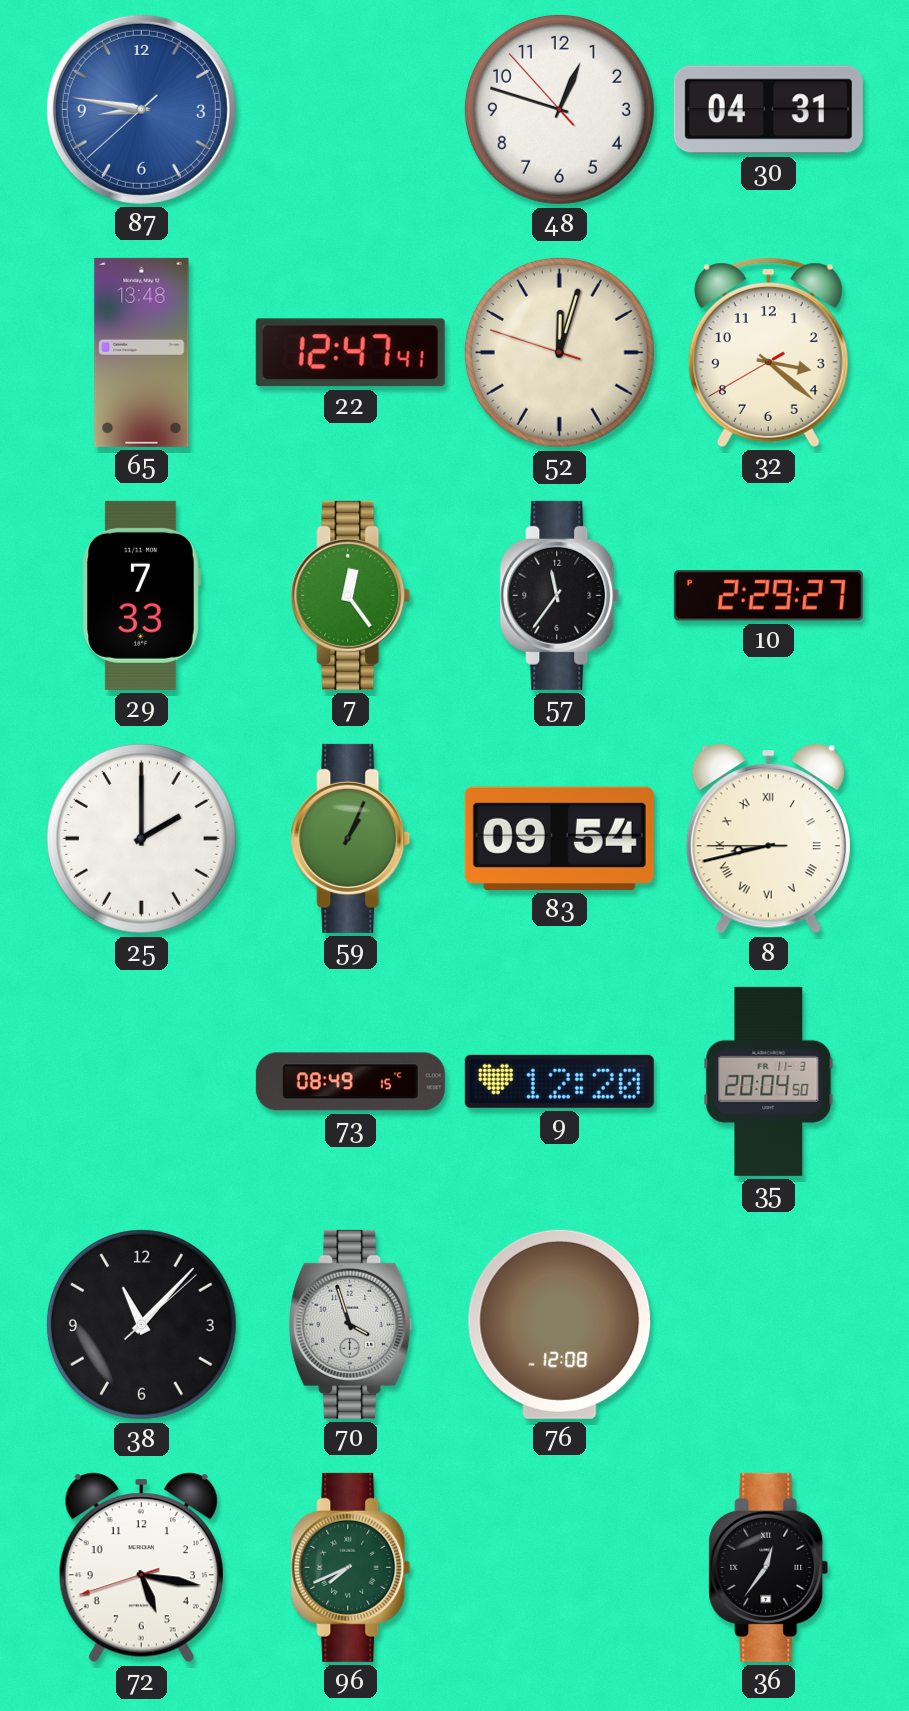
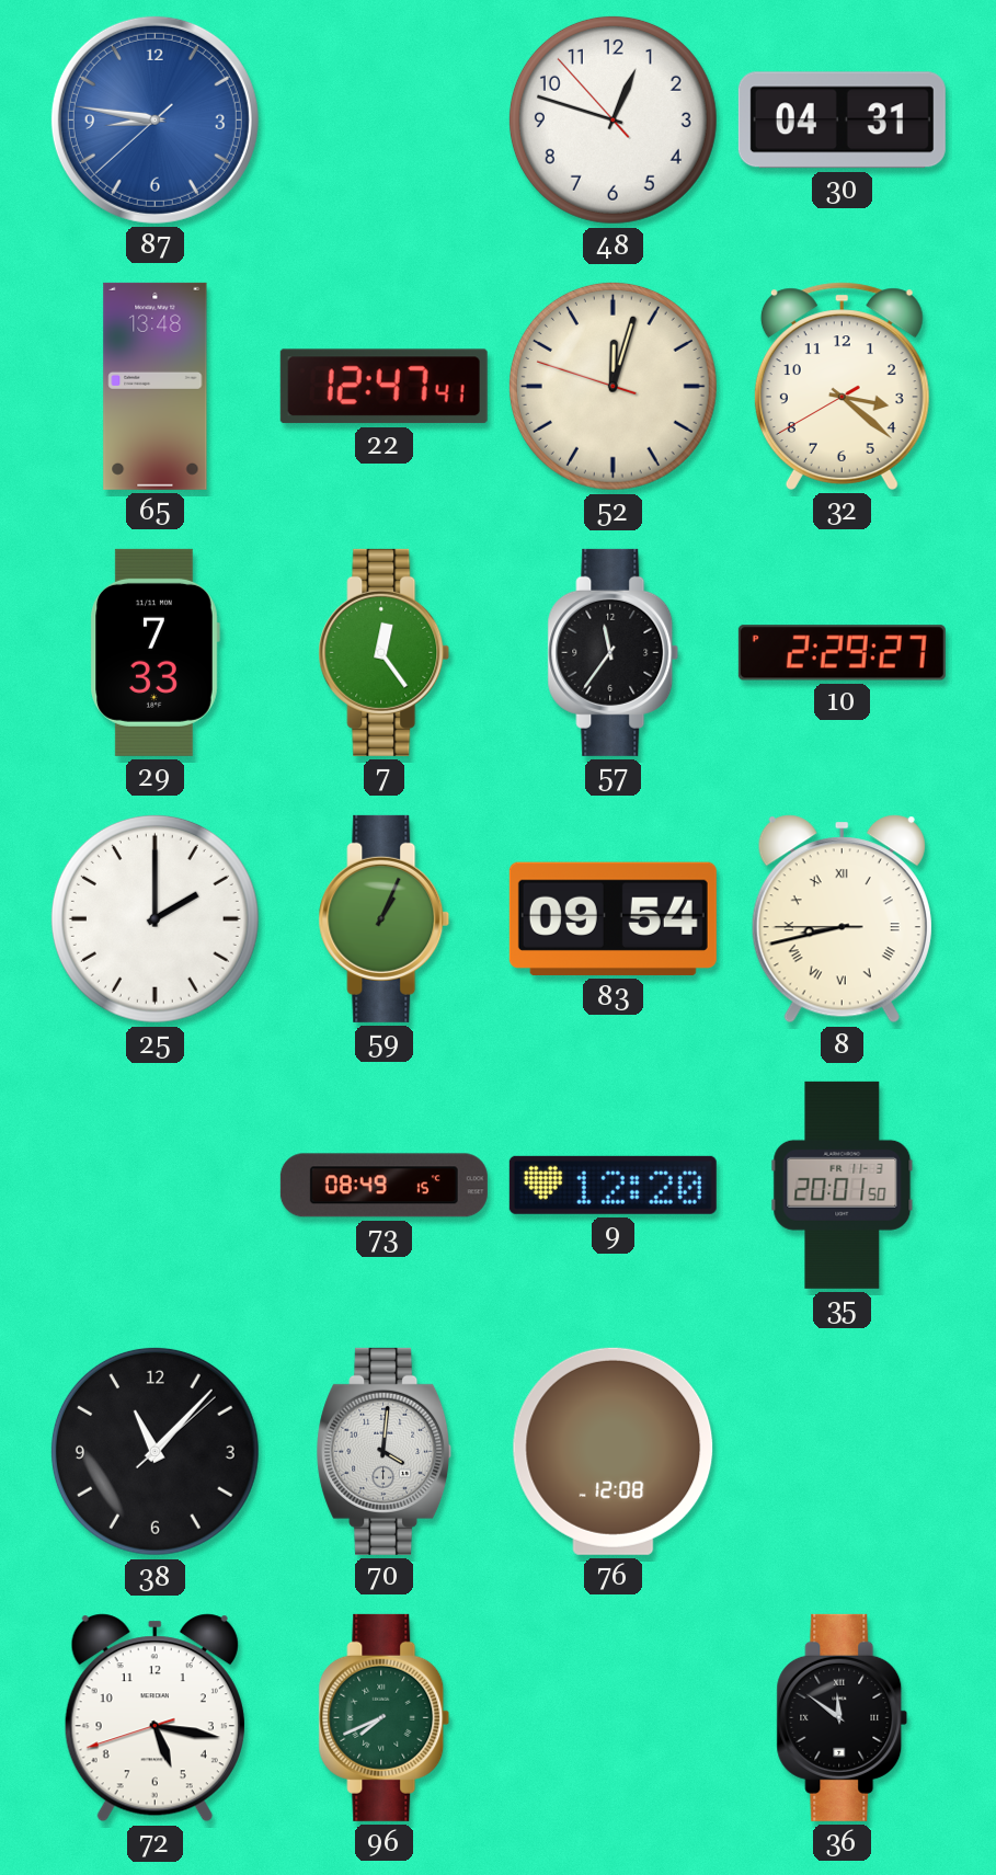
35: 20:04 -> 20:01
70: 3:57 -> 4:01
36: 12:36 -> 11:51
